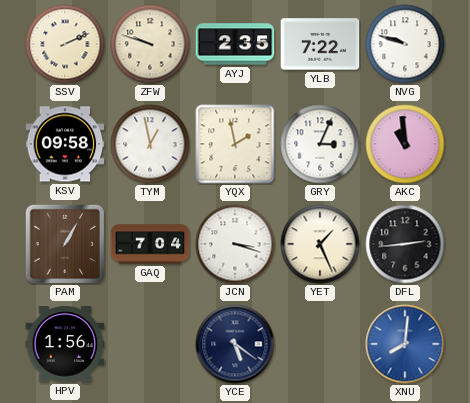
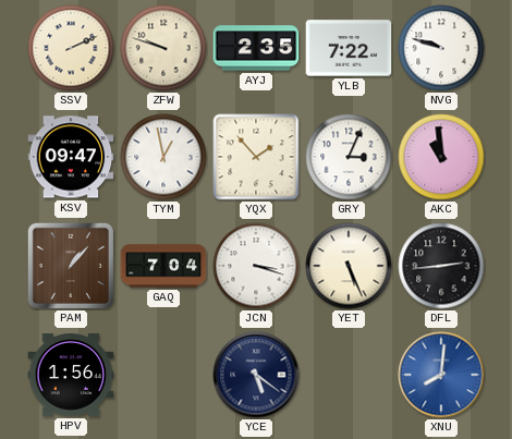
KSV: 09:58 -> 09:47
YQX: 1:58 -> 1:53
PAM: 1:05 -> 1:07
YET: 1:26 -> 5:26
